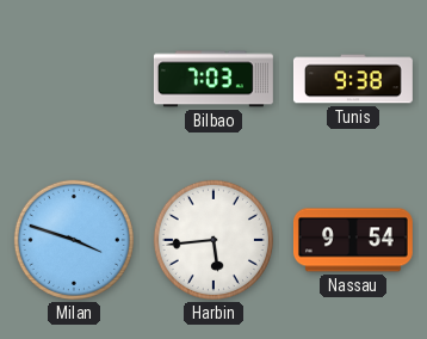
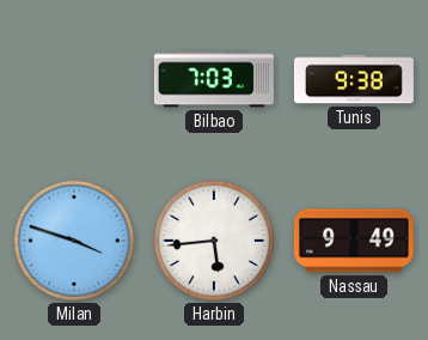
Nassau: 9:54 -> 9:49
